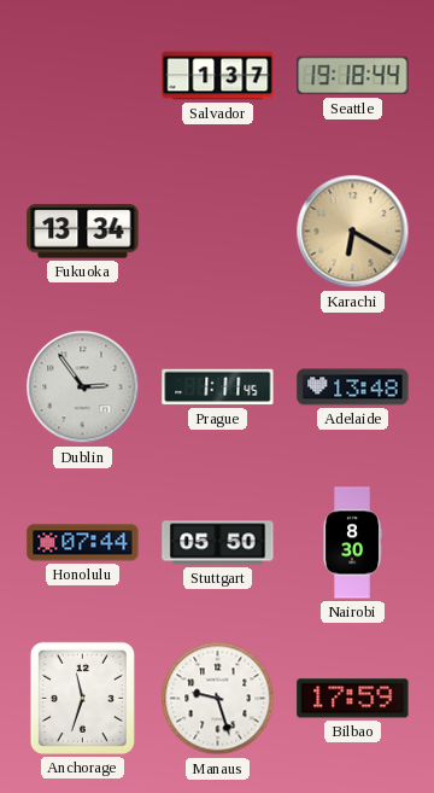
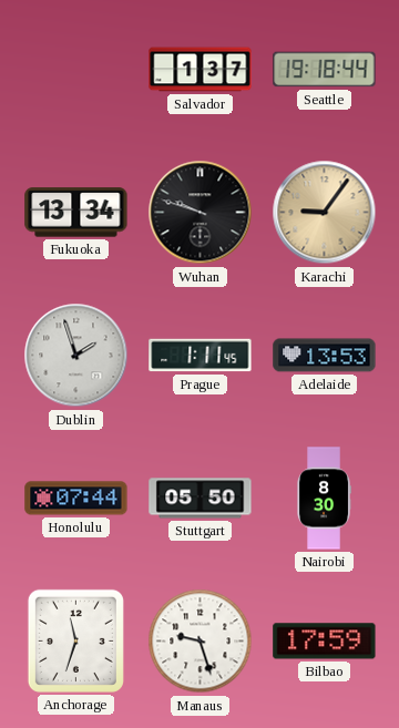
Wuhan: none -> 9:48
Karachi: 6:20 -> 9:06
Dublin: 2:54 -> 1:57
Adelaide: 13:48 -> 13:53
